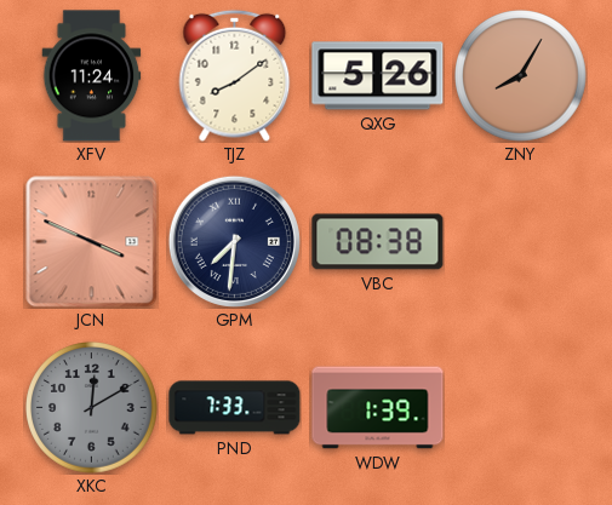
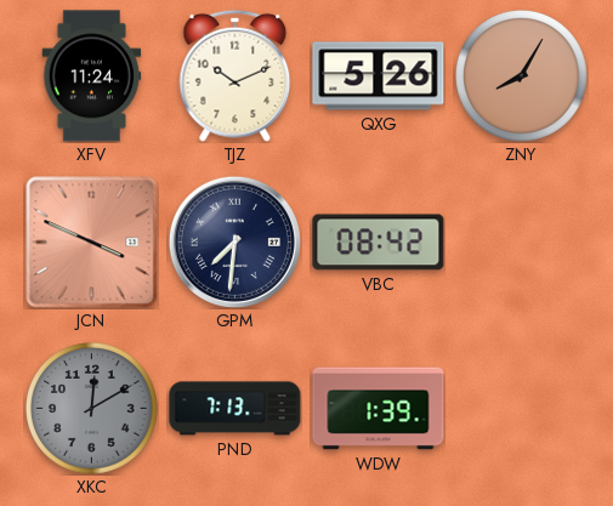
TJZ: 8:09 -> 10:11
VBC: 08:38 -> 08:42
PND: 7:33 -> 7:13
